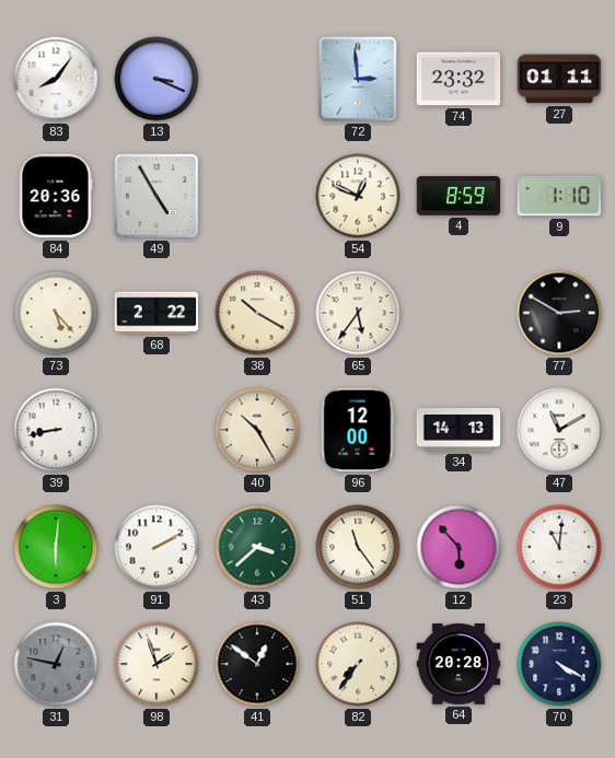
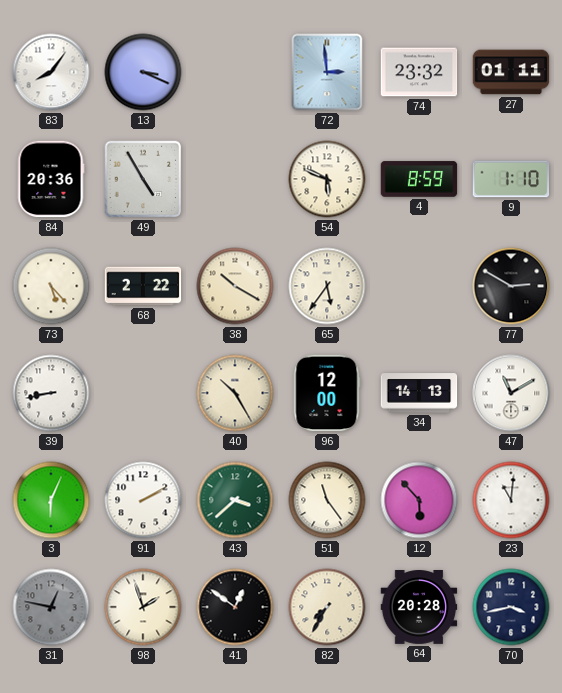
54: 12:49 -> 5:49
3: 6:01 -> 6:04
82: 7:36 -> 7:35
70: 4:20 -> 3:43
